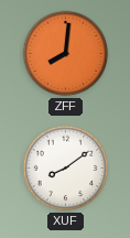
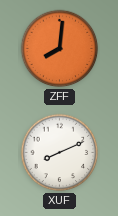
XUF: 8:09 -> 8:11
